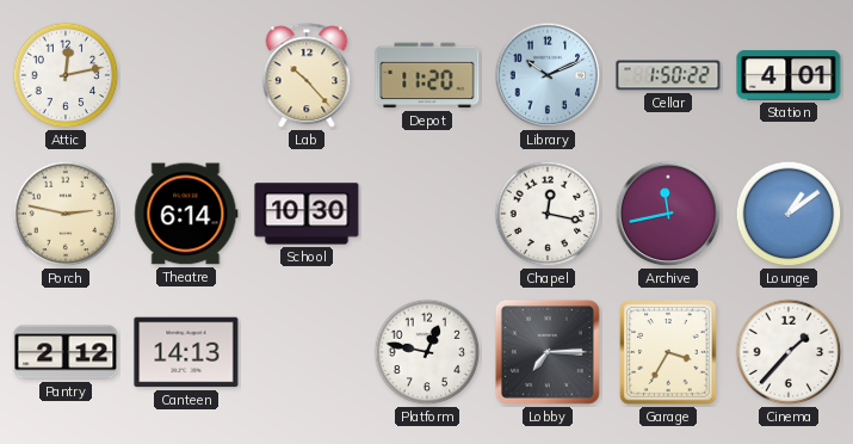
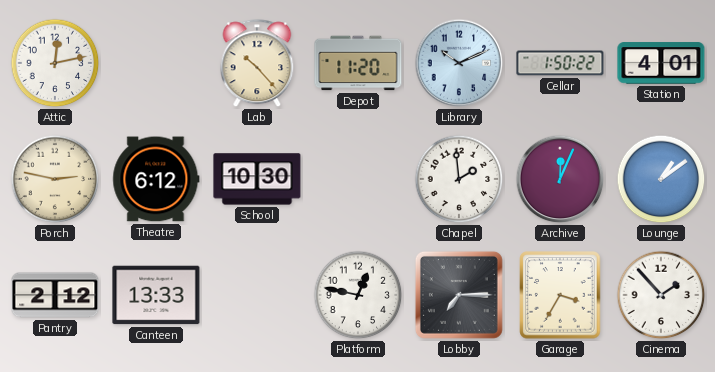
Theatre: 6:14 -> 6:12
Chapel: 12:17 -> 1:59
Archive: 11:43 -> 12:04
Canteen: 14:13 -> 13:33
Cinema: 1:37 -> 1:53
